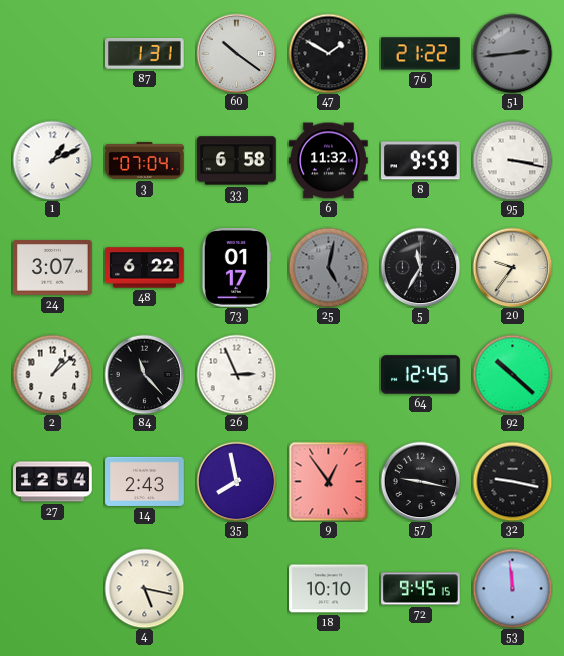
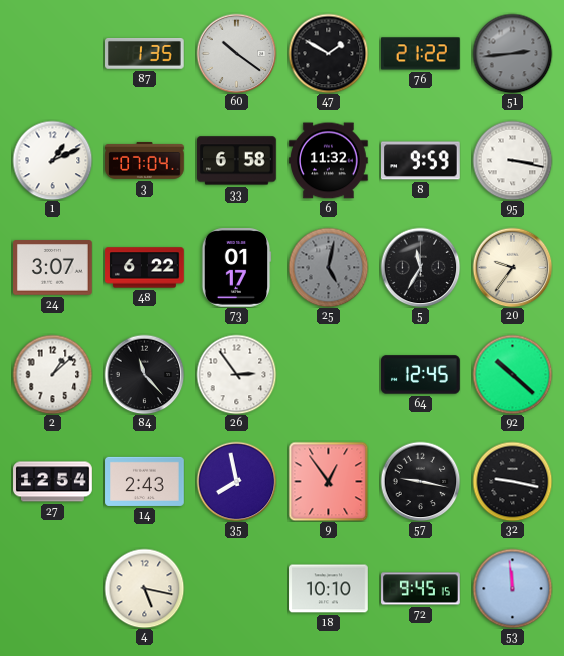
87: 1:31 -> 1:35
26: 2:56 -> 2:54
